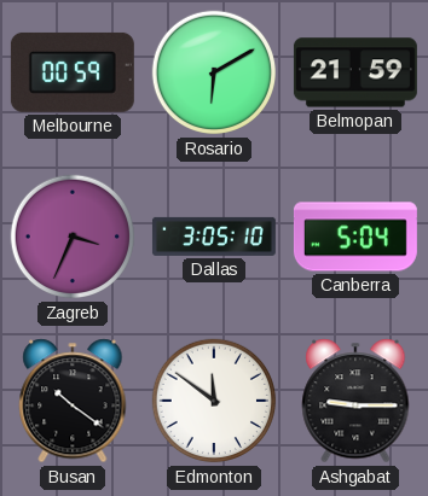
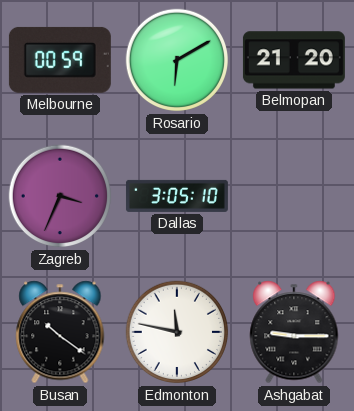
Belmopan: 21:59 -> 21:20
Canberra: 5:04 -> none
Edmonton: 11:51 -> 11:47
